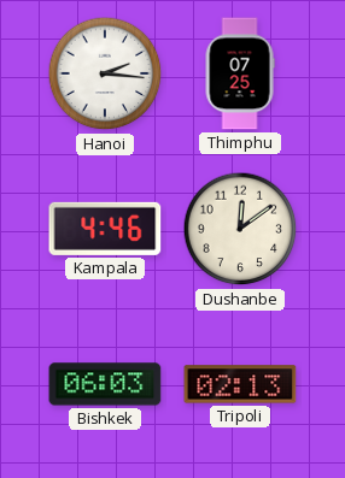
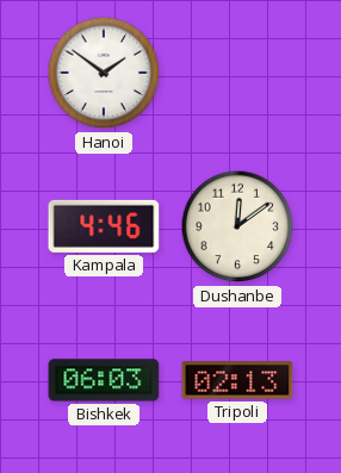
Hanoi: 2:16 -> 1:51
Thimphu: 07:25 -> none
